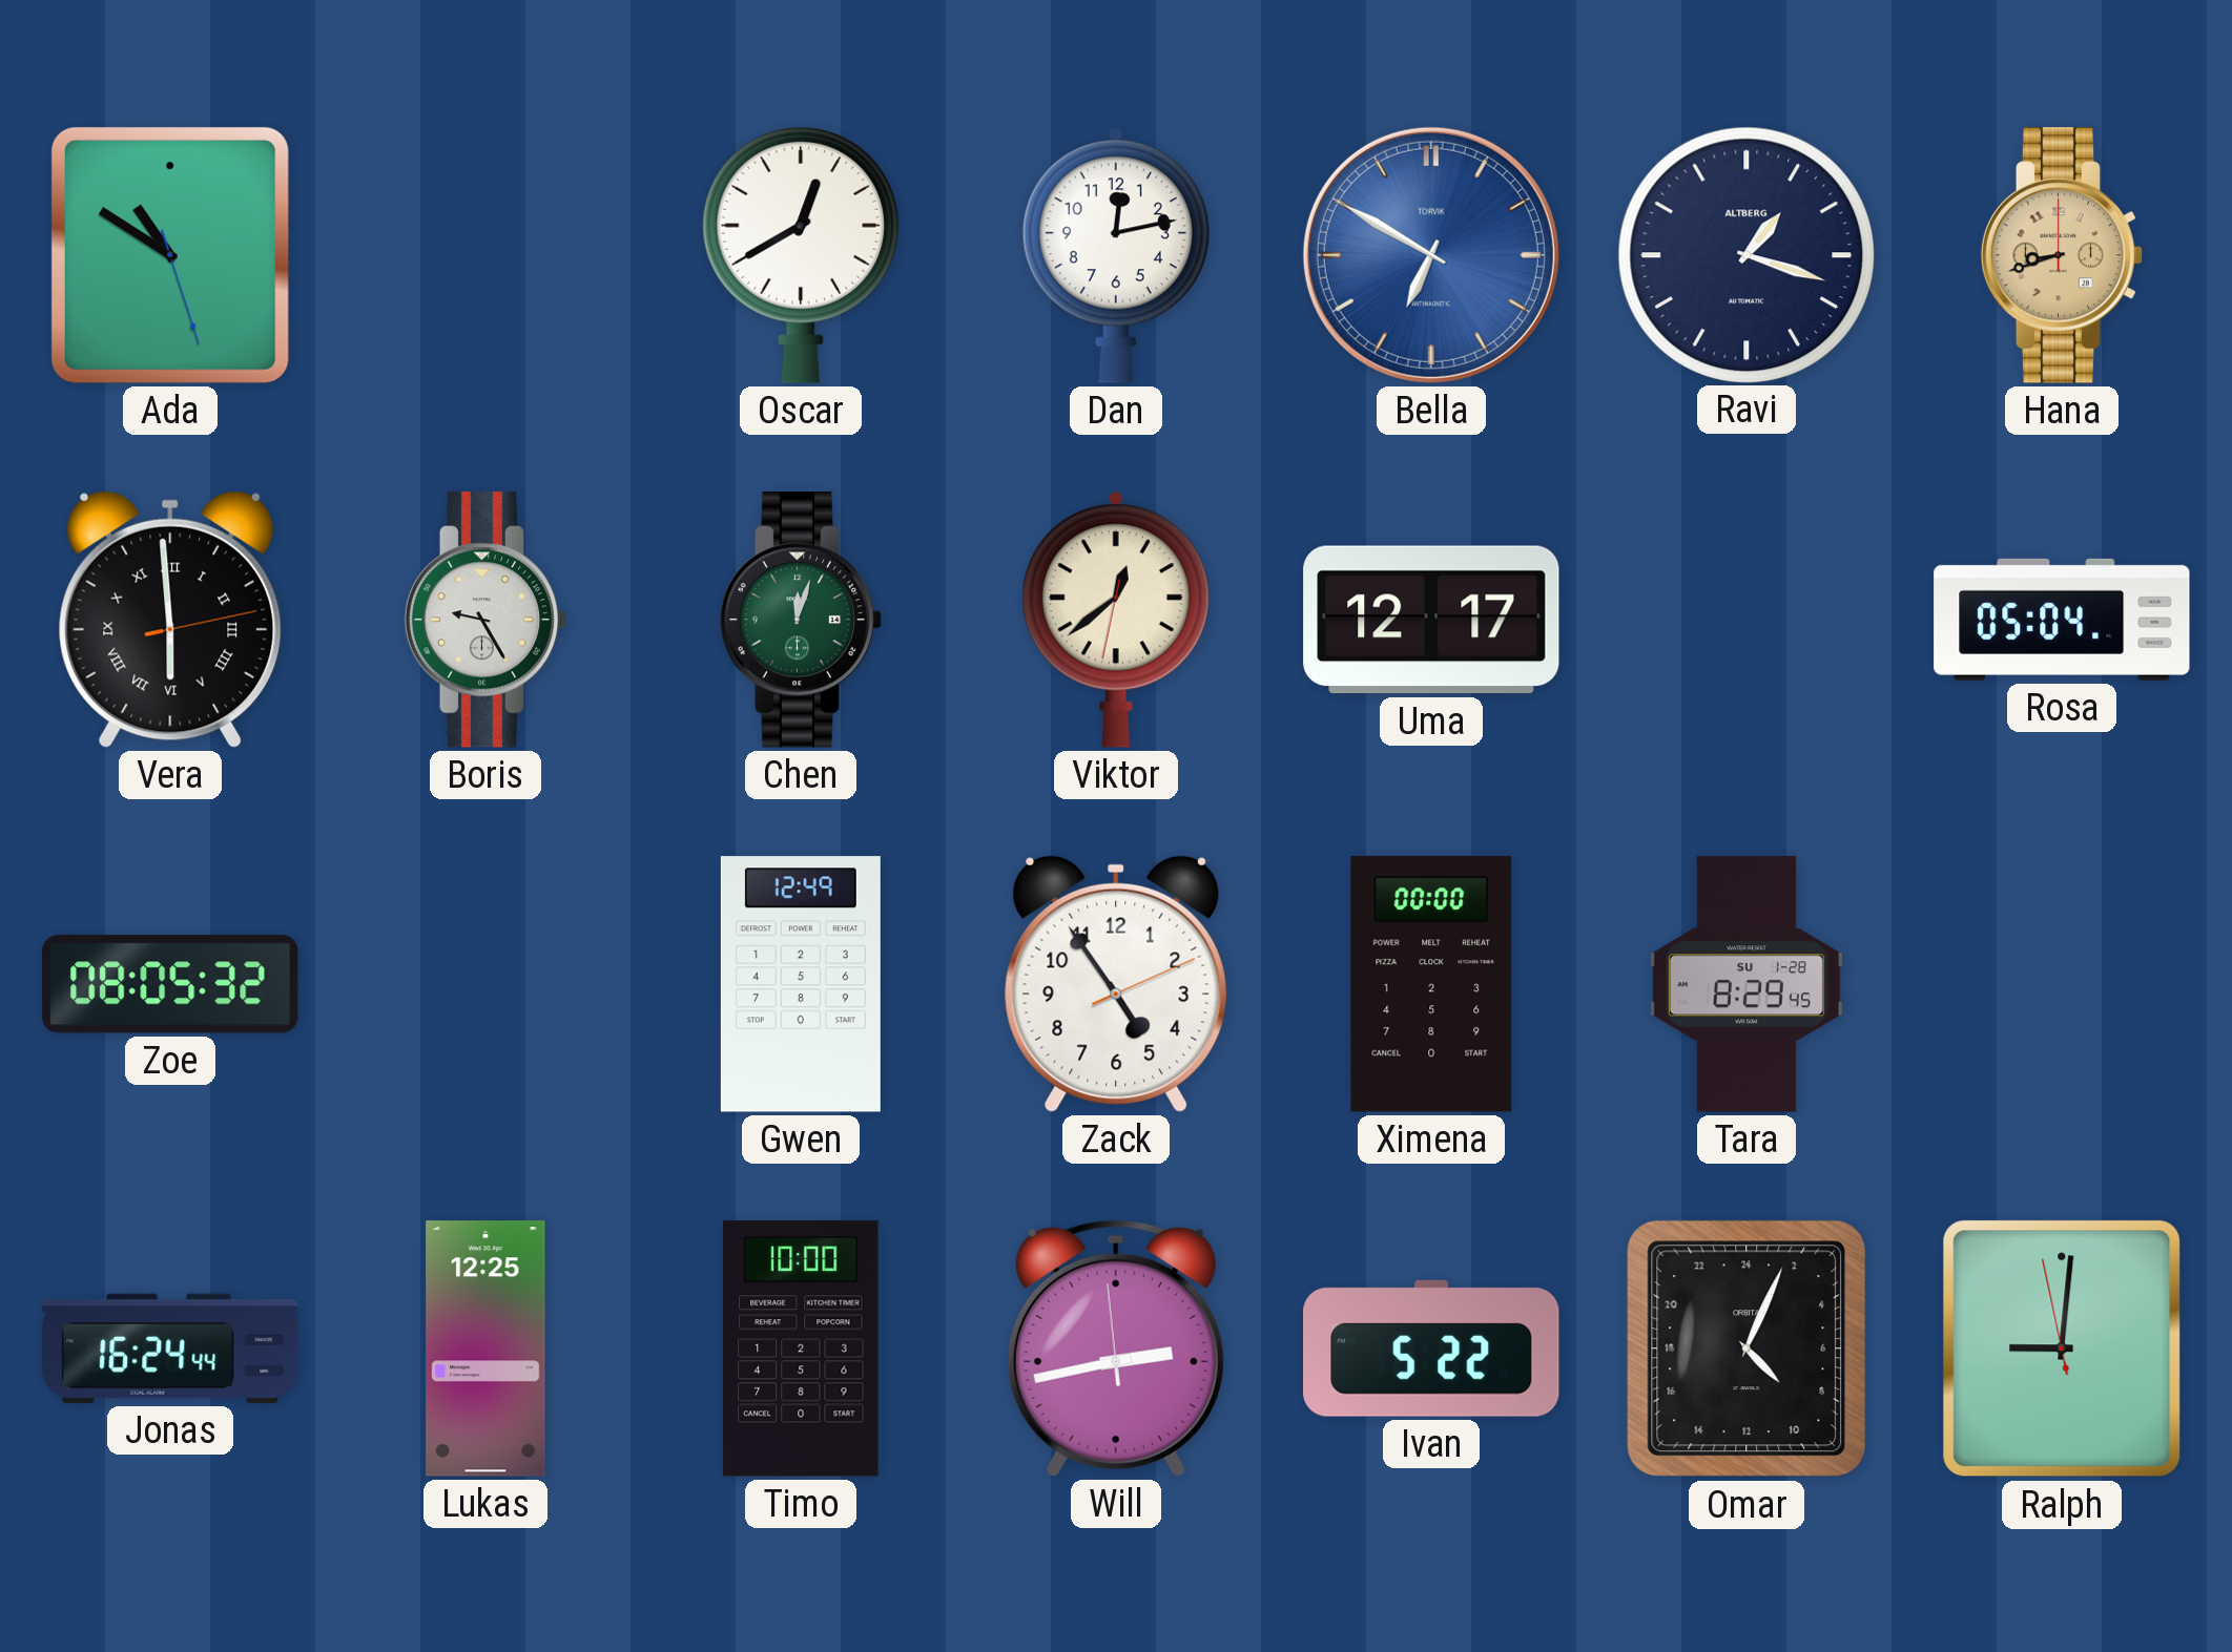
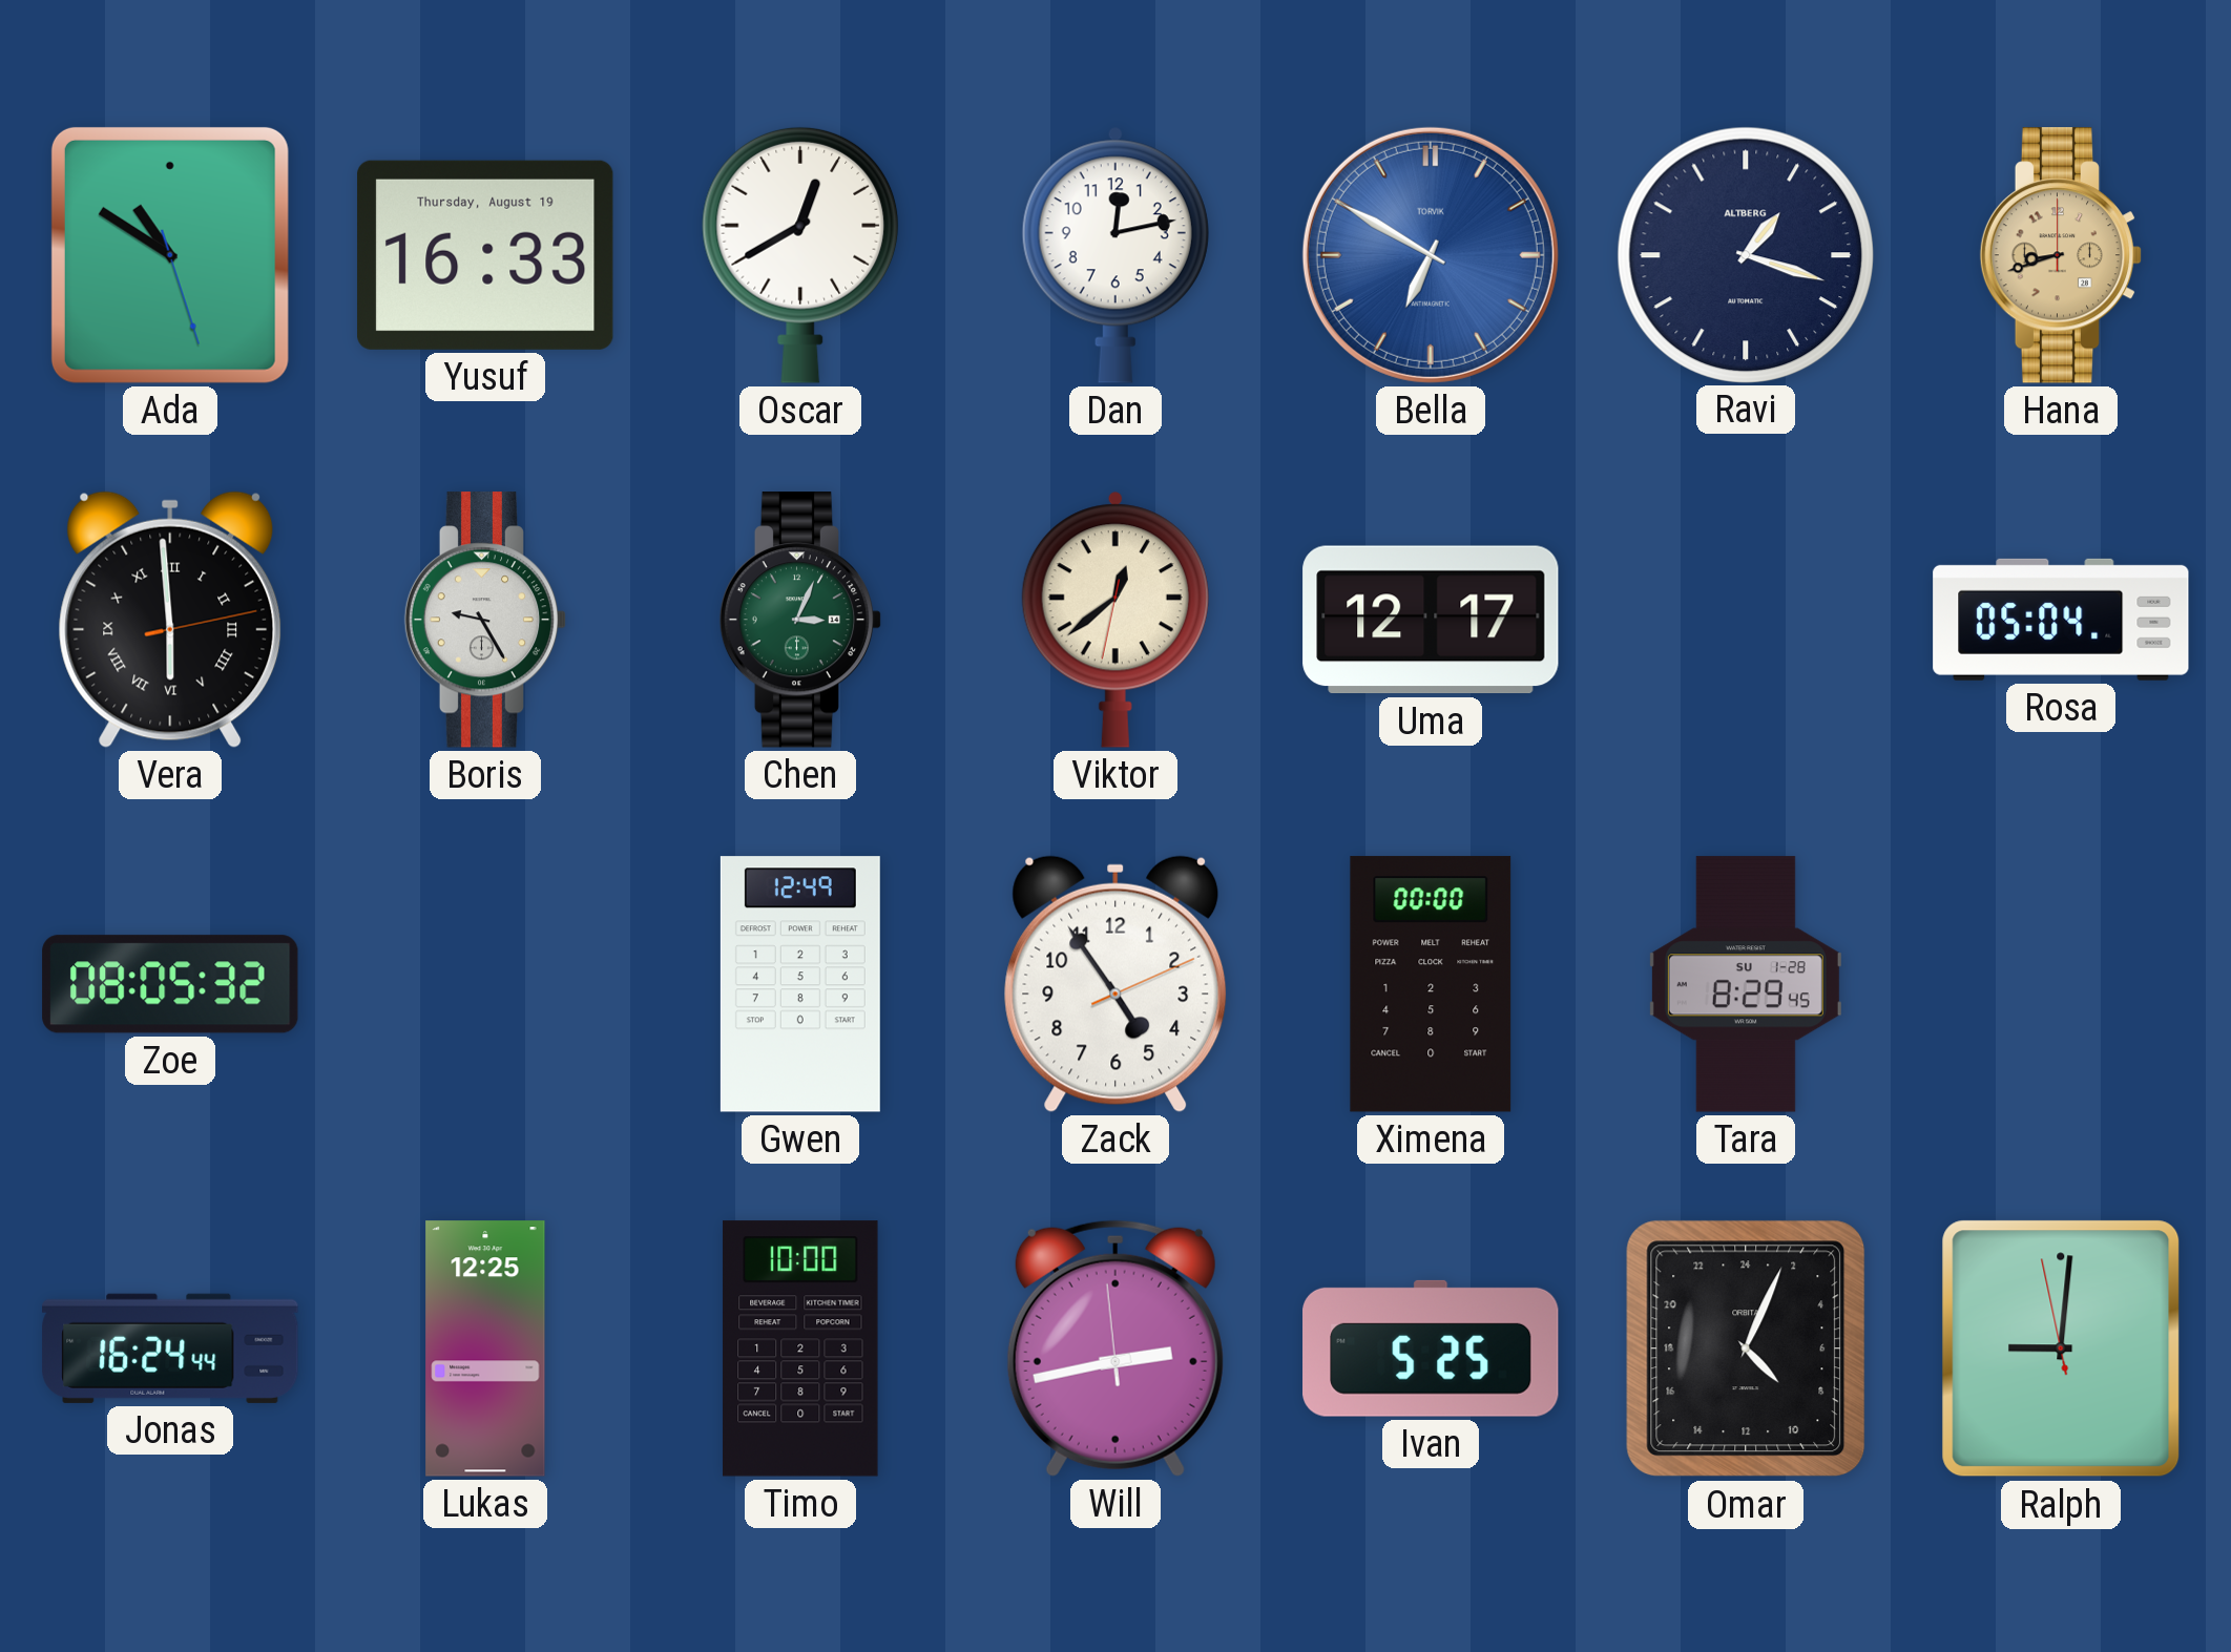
Yusuf: none -> 16:33
Chen: 12:03 -> 3:04
Ivan: 5:22 -> 5:25
